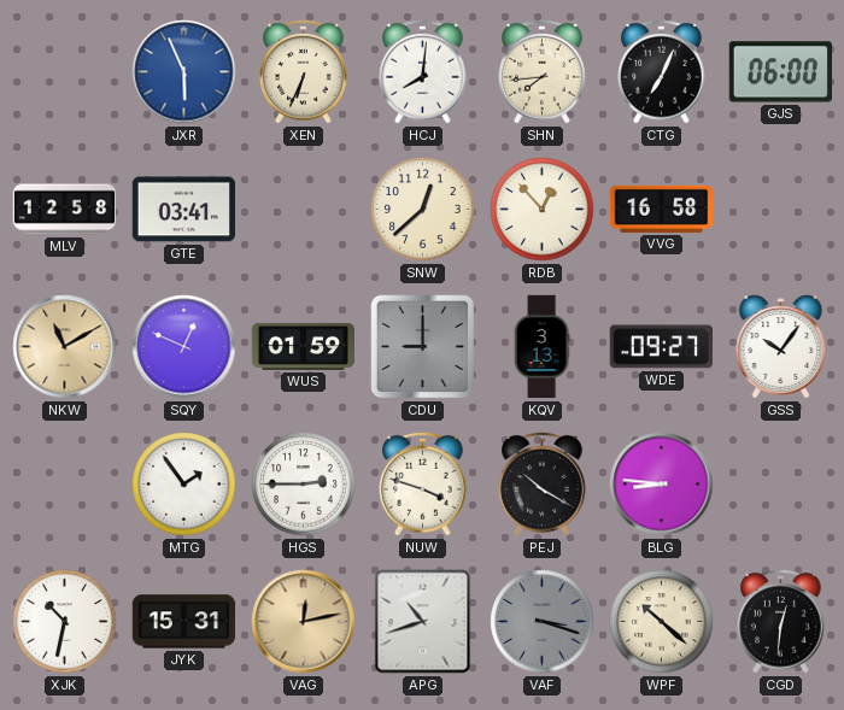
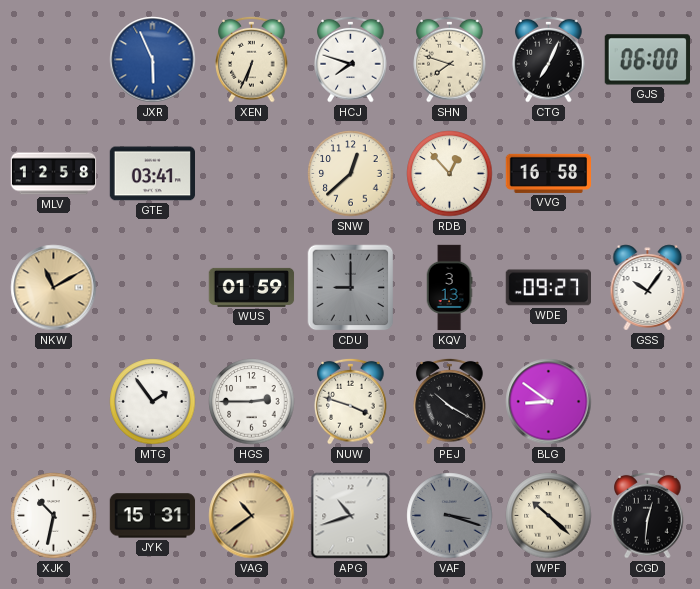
HCJ: 8:01 -> 7:48
SHN: 7:44 -> 7:48
SQY: 12:49 -> none
BLG: 8:46 -> 8:51
VAG: 12:13 -> 10:39
